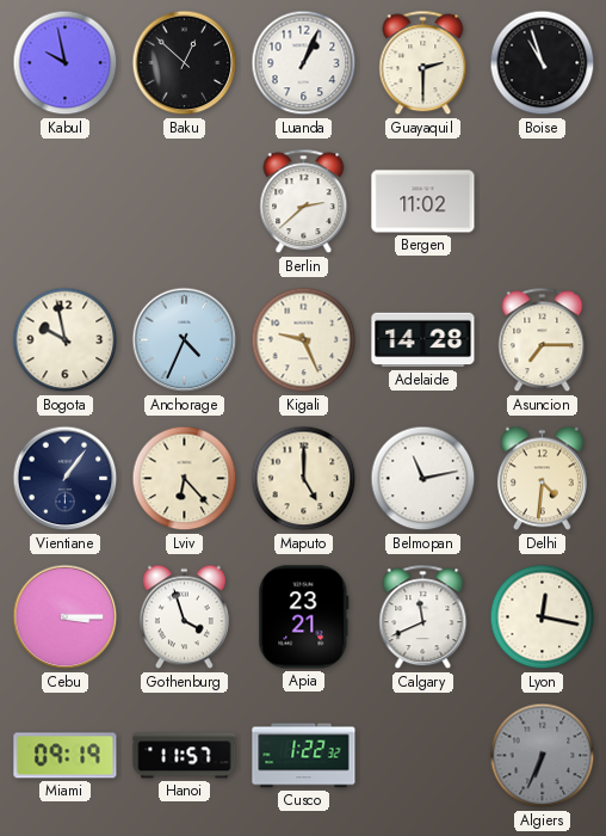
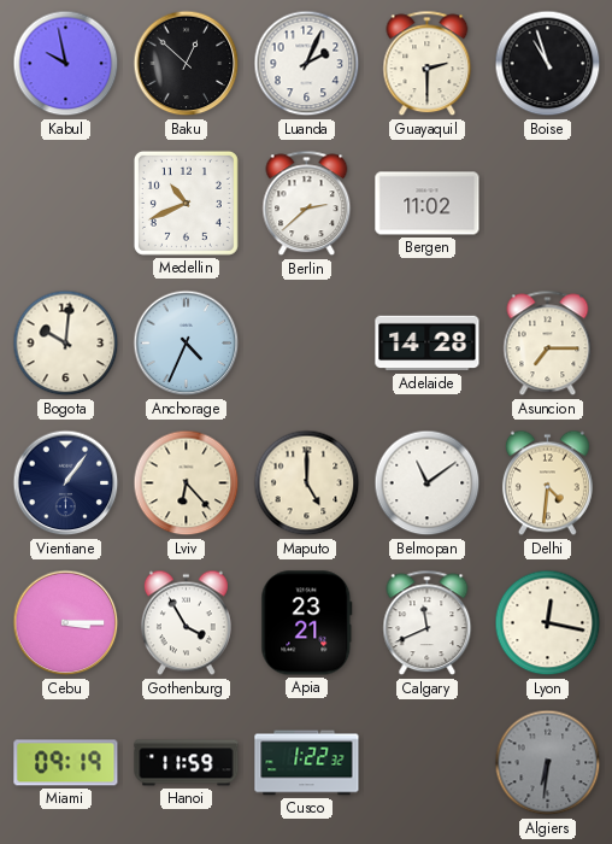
Luanda: 1:04 -> 2:04
Medellin: none -> 10:41
Bogota: 9:58 -> 10:01
Kigali: 9:26 -> none
Belmopan: 11:13 -> 11:09
Gothenburg: 3:57 -> 3:55
Hanoi: 11:57 -> 11:59
Algiers: 6:34 -> 6:31
